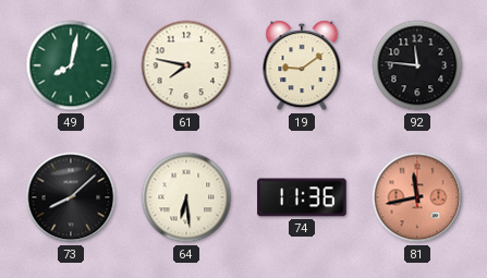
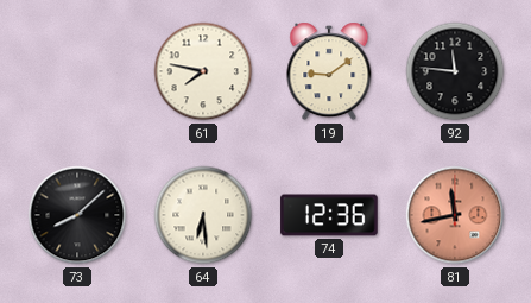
49: 8:02 -> none
74: 11:36 -> 12:36
